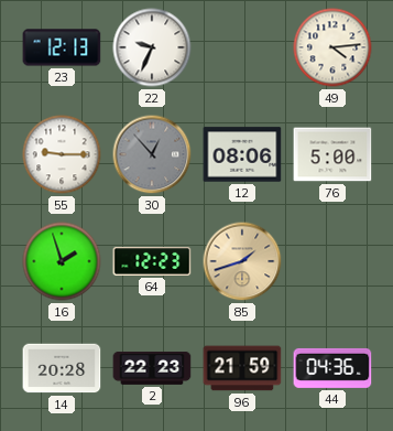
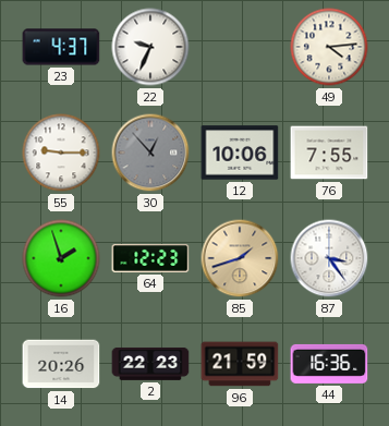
23: 12:13 -> 4:37
12: 08:06 -> 10:06
76: 5:00 -> 7:55
87: none -> 3:24
14: 20:28 -> 20:26
44: 04:36 -> 16:36
